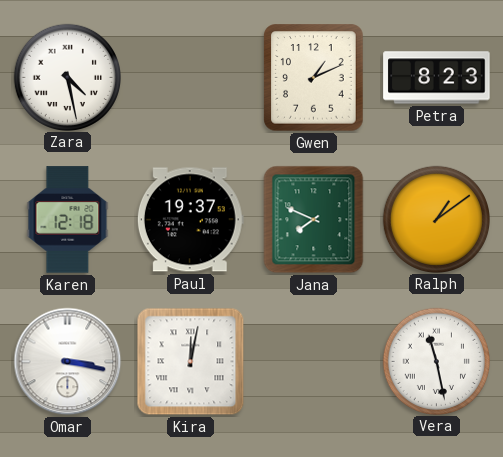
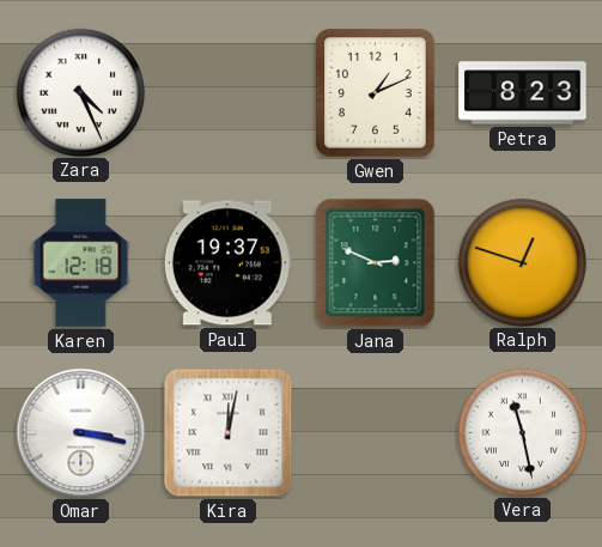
Zara: 4:28 -> 4:26
Jana: 7:49 -> 2:49
Ralph: 1:09 -> 12:48
